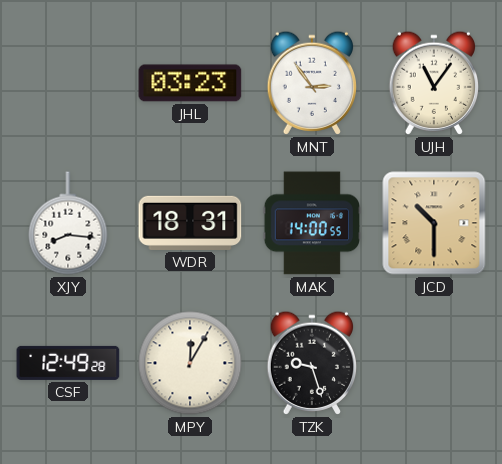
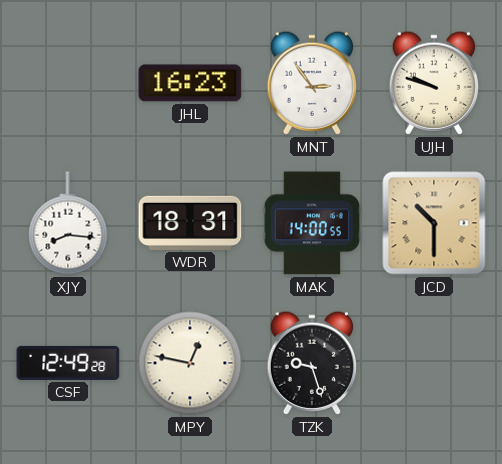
JHL: 03:23 -> 16:23
UJH: 11:06 -> 9:48
MPY: 12:05 -> 12:47
